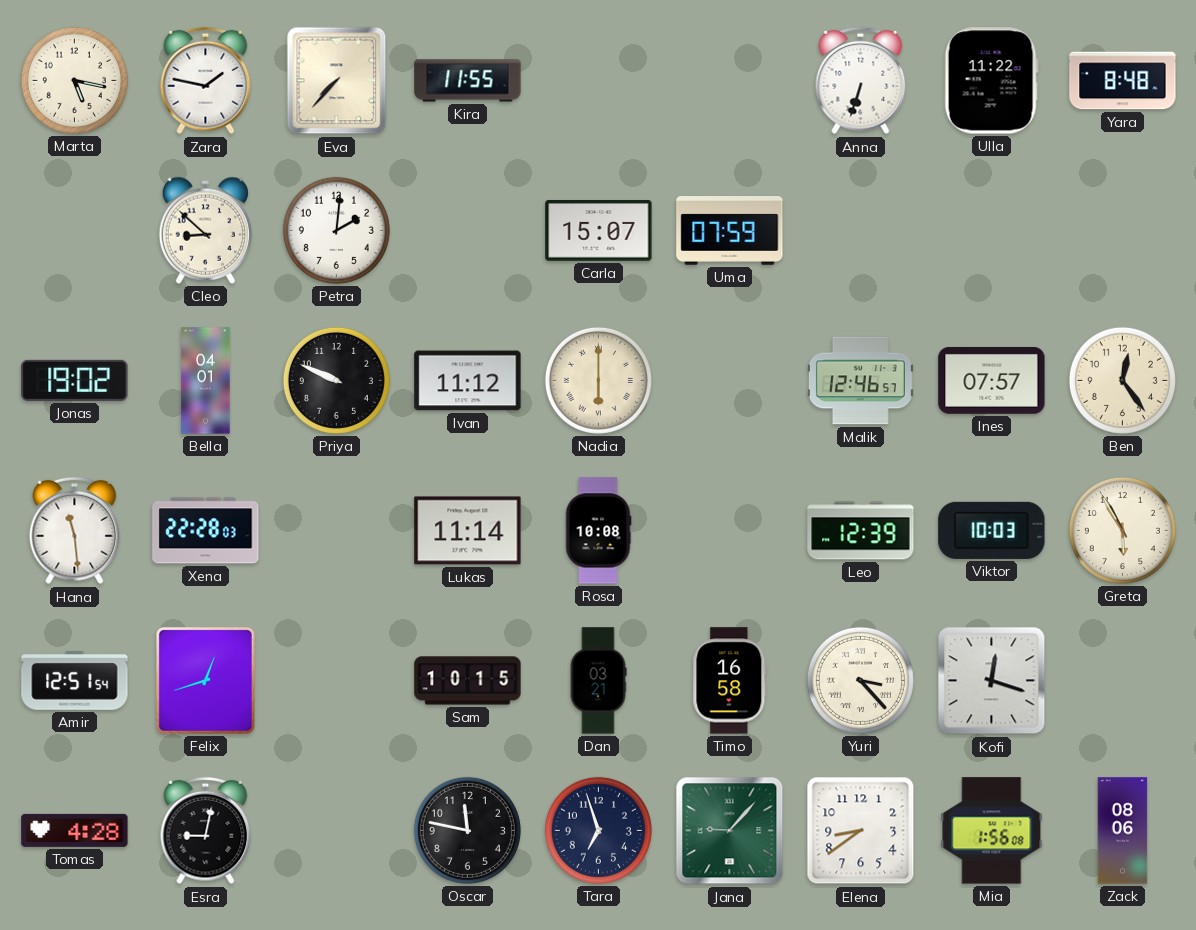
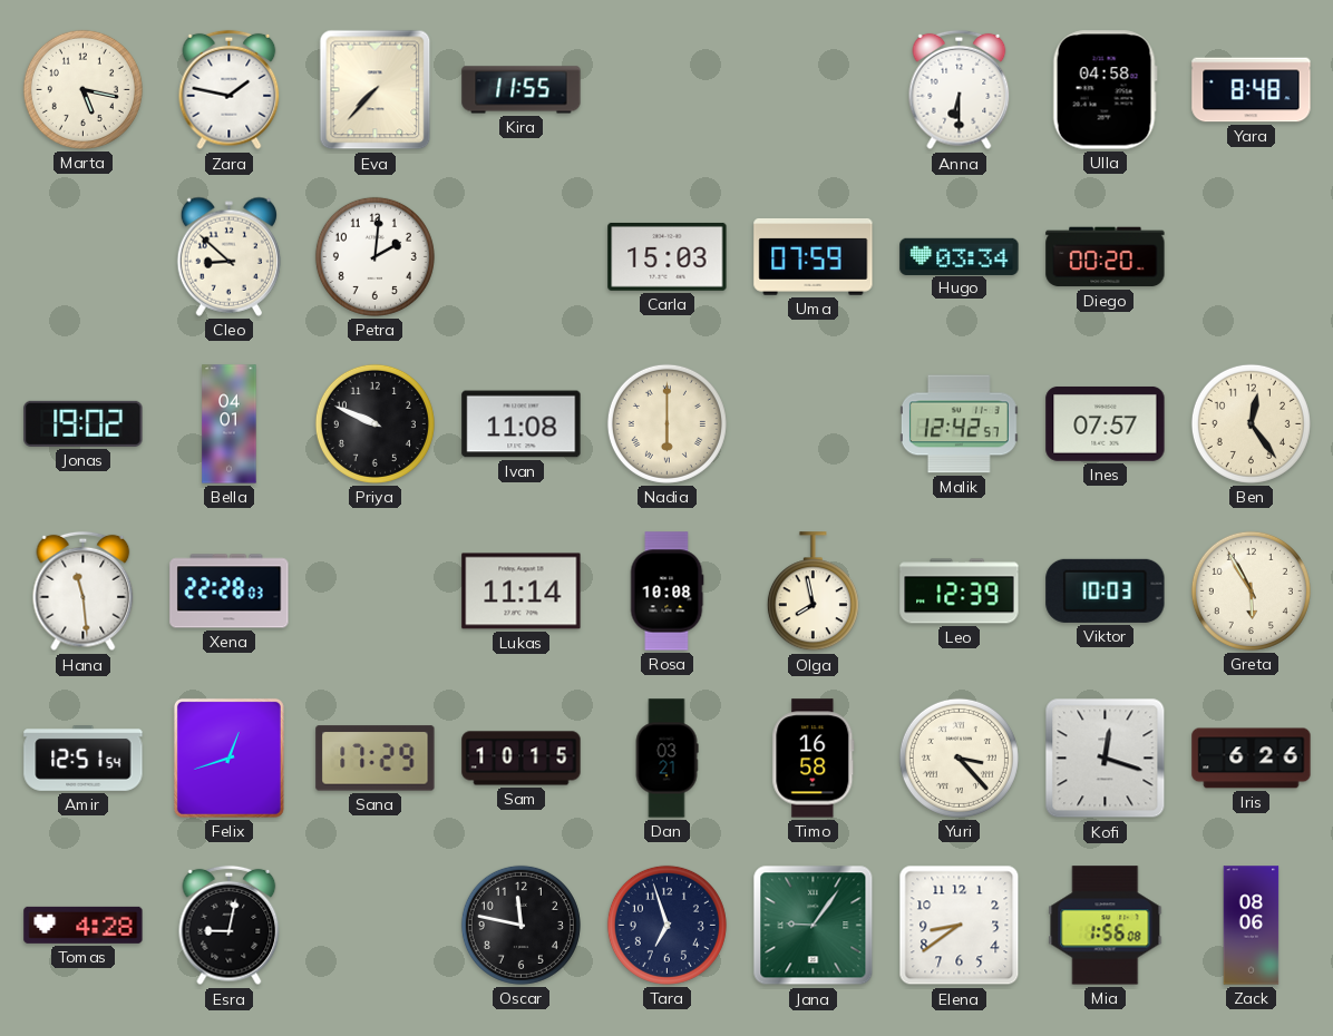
Anna: 6:33 -> 6:30
Ulla: 11:22 -> 04:58
Carla: 15:07 -> 15:03
Hugo: none -> 03:34
Diego: none -> 00:20
Ivan: 11:12 -> 11:08
Malik: 12:46 -> 12:42
Olga: none -> 7:58
Sana: none -> 17:29
Iris: none -> 6:26
Jana: 9:07 -> 9:06
